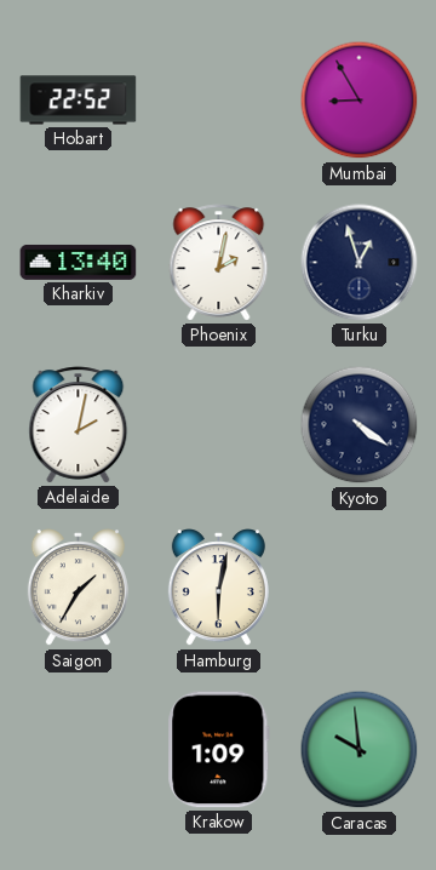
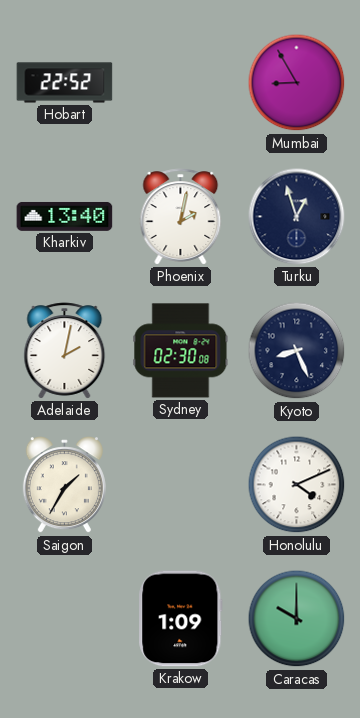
Sydney: none -> 02:30
Kyoto: 4:21 -> 8:26
Hamburg: 6:02 -> none
Honolulu: none -> 4:11
Caracas: 9:59 -> 10:00
